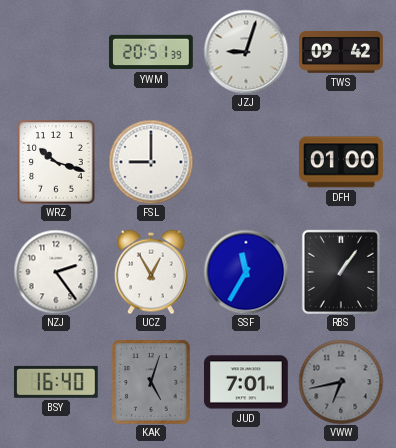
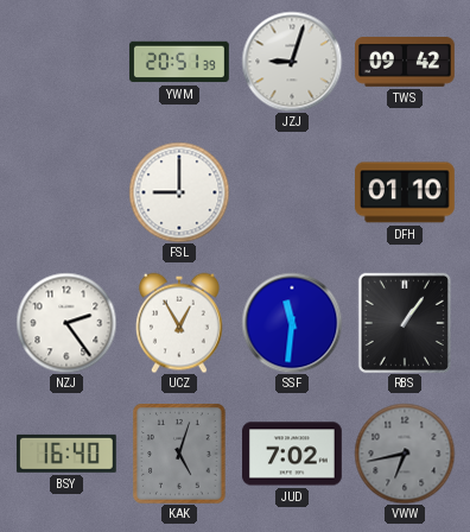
WRZ: 10:18 -> none
DFH: 01:00 -> 01:10
SSF: 11:35 -> 11:31
JUD: 7:01 -> 7:02
